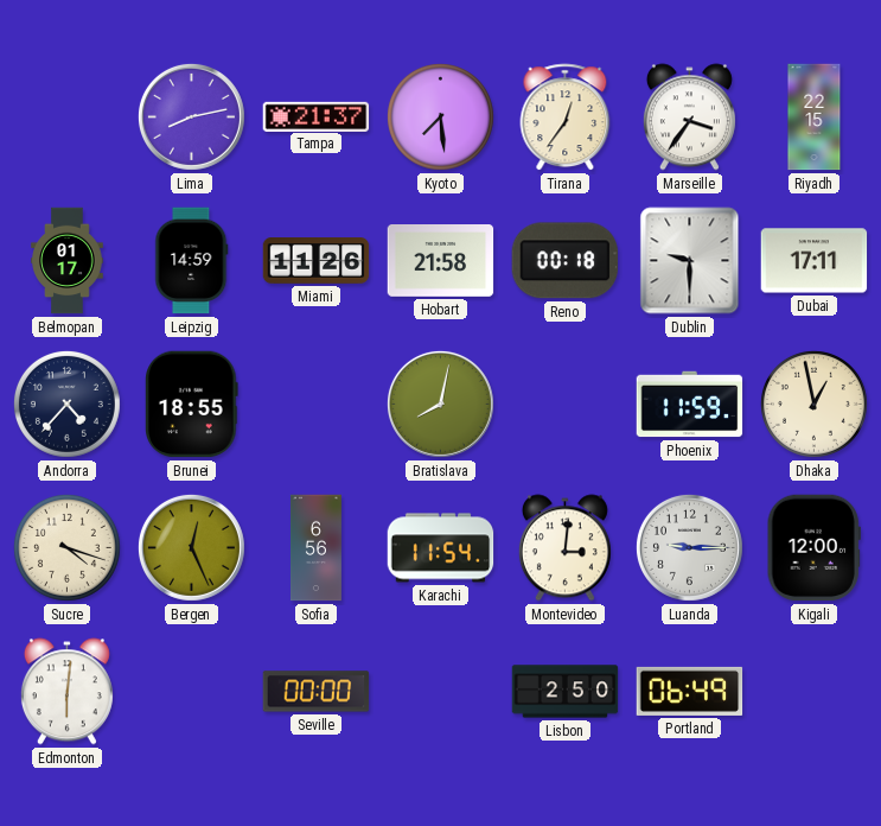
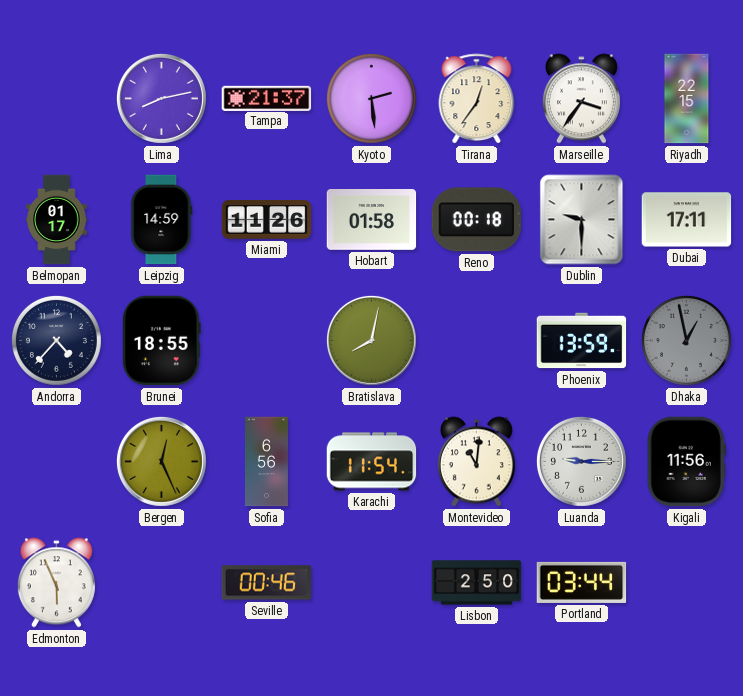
Kyoto: 7:29 -> 2:29
Hobart: 21:58 -> 01:58
Phoenix: 11:59 -> 13:59
Dhaka dial: cream -> grey
Sucre: 4:18 -> none
Montevideo: 3:01 -> 11:01
Kigali: 12:00 -> 11:56
Edmonton: 6:01 -> 5:56
Seville: 00:00 -> 00:46
Portland: 06:49 -> 03:44
